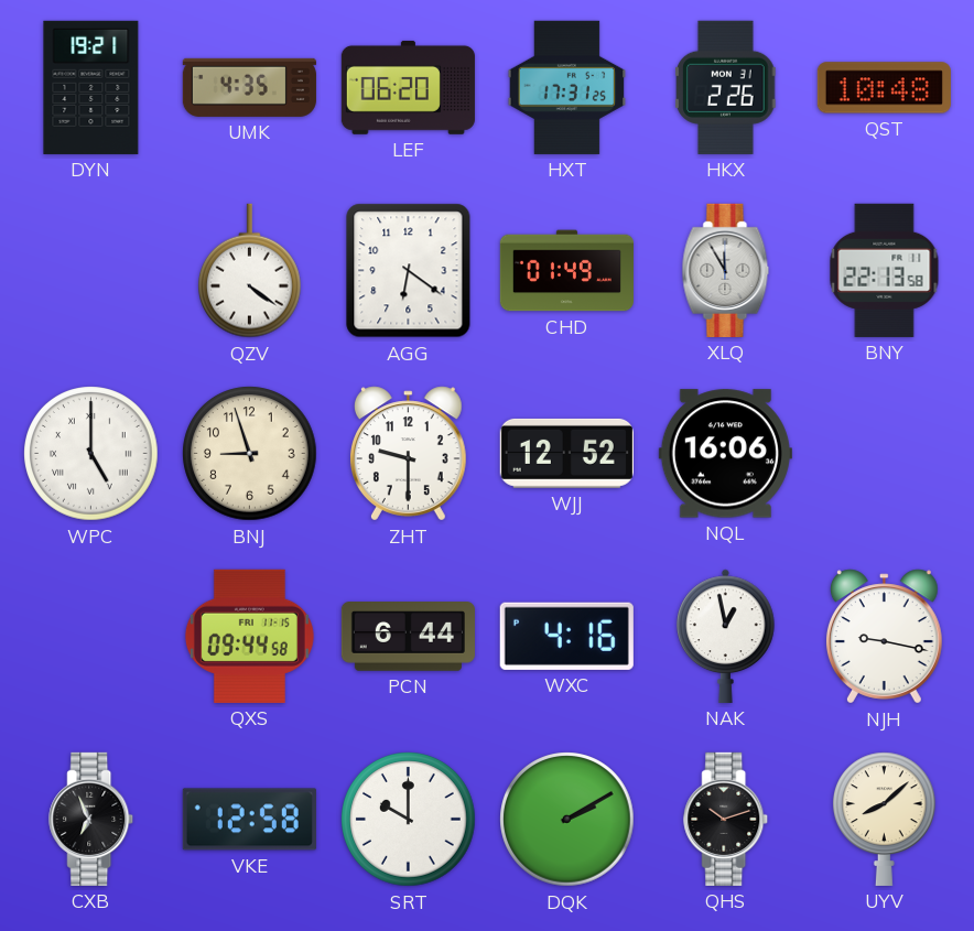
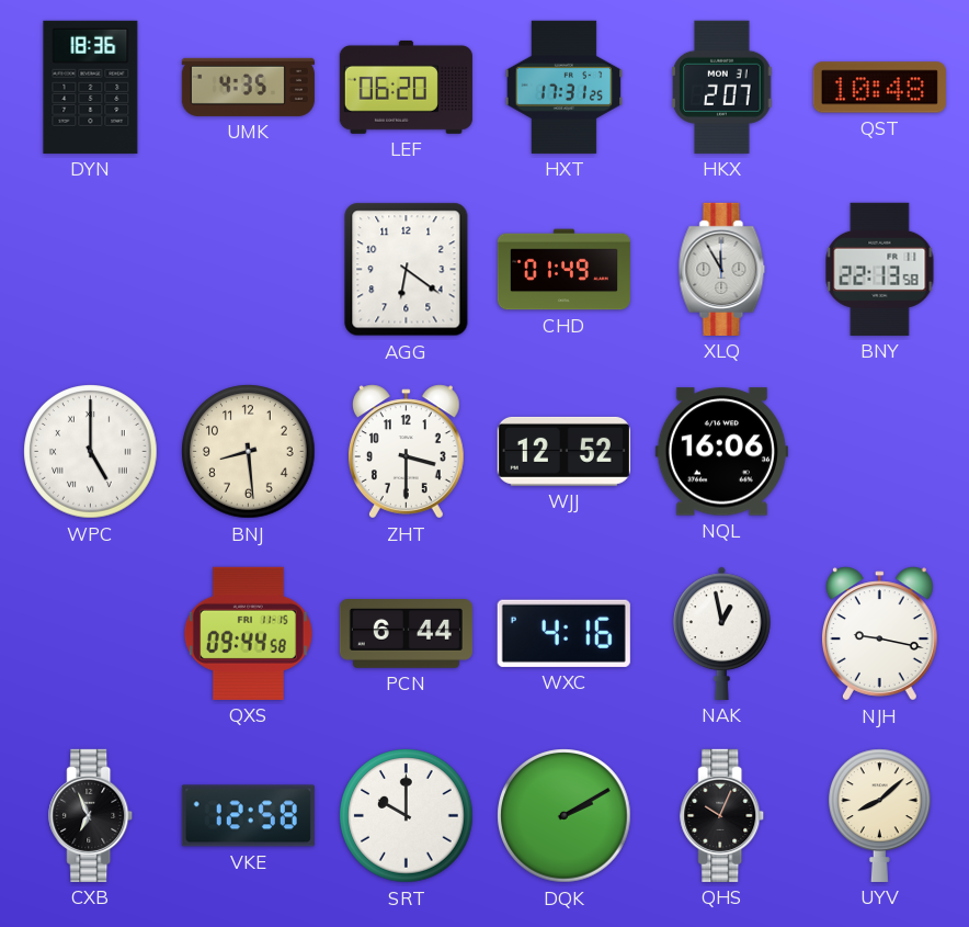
DYN: 19:21 -> 18:36
HKX: 2:26 -> 2:07
QZV: 4:21 -> none
BNJ: 8:57 -> 8:29
ZHT: 9:30 -> 3:30
QHS: 10:12 -> 10:04
